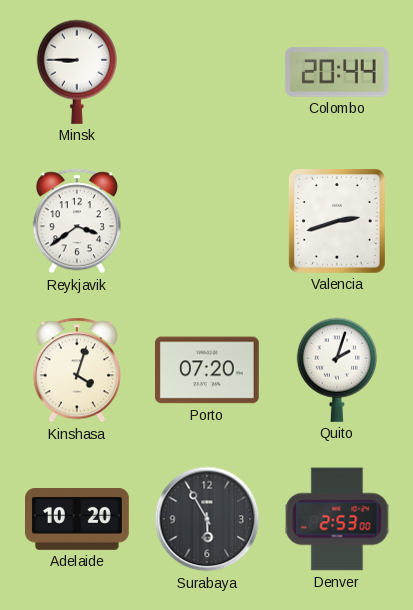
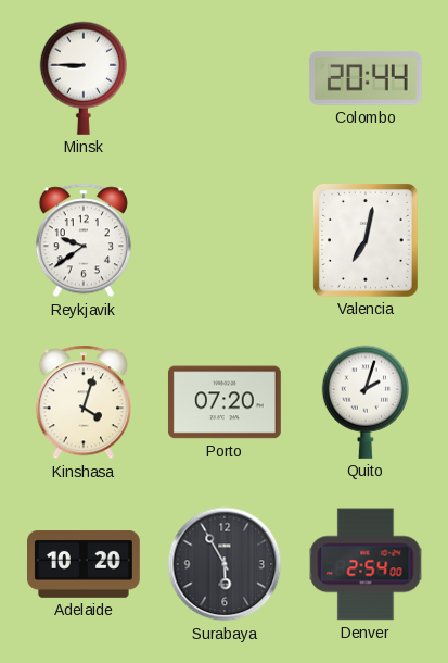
Reykjavik: 3:39 -> 9:39
Valencia: 2:42 -> 7:02
Denver: 2:53 -> 2:54
